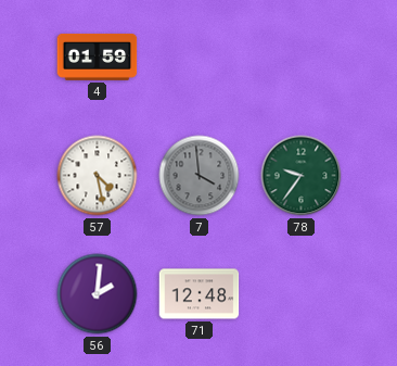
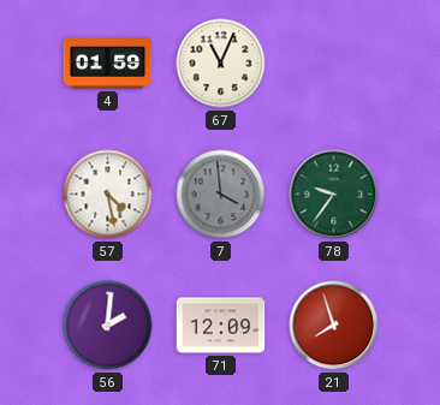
67: none -> 11:04
71: 12:48 -> 12:09
21: none -> 7:57
